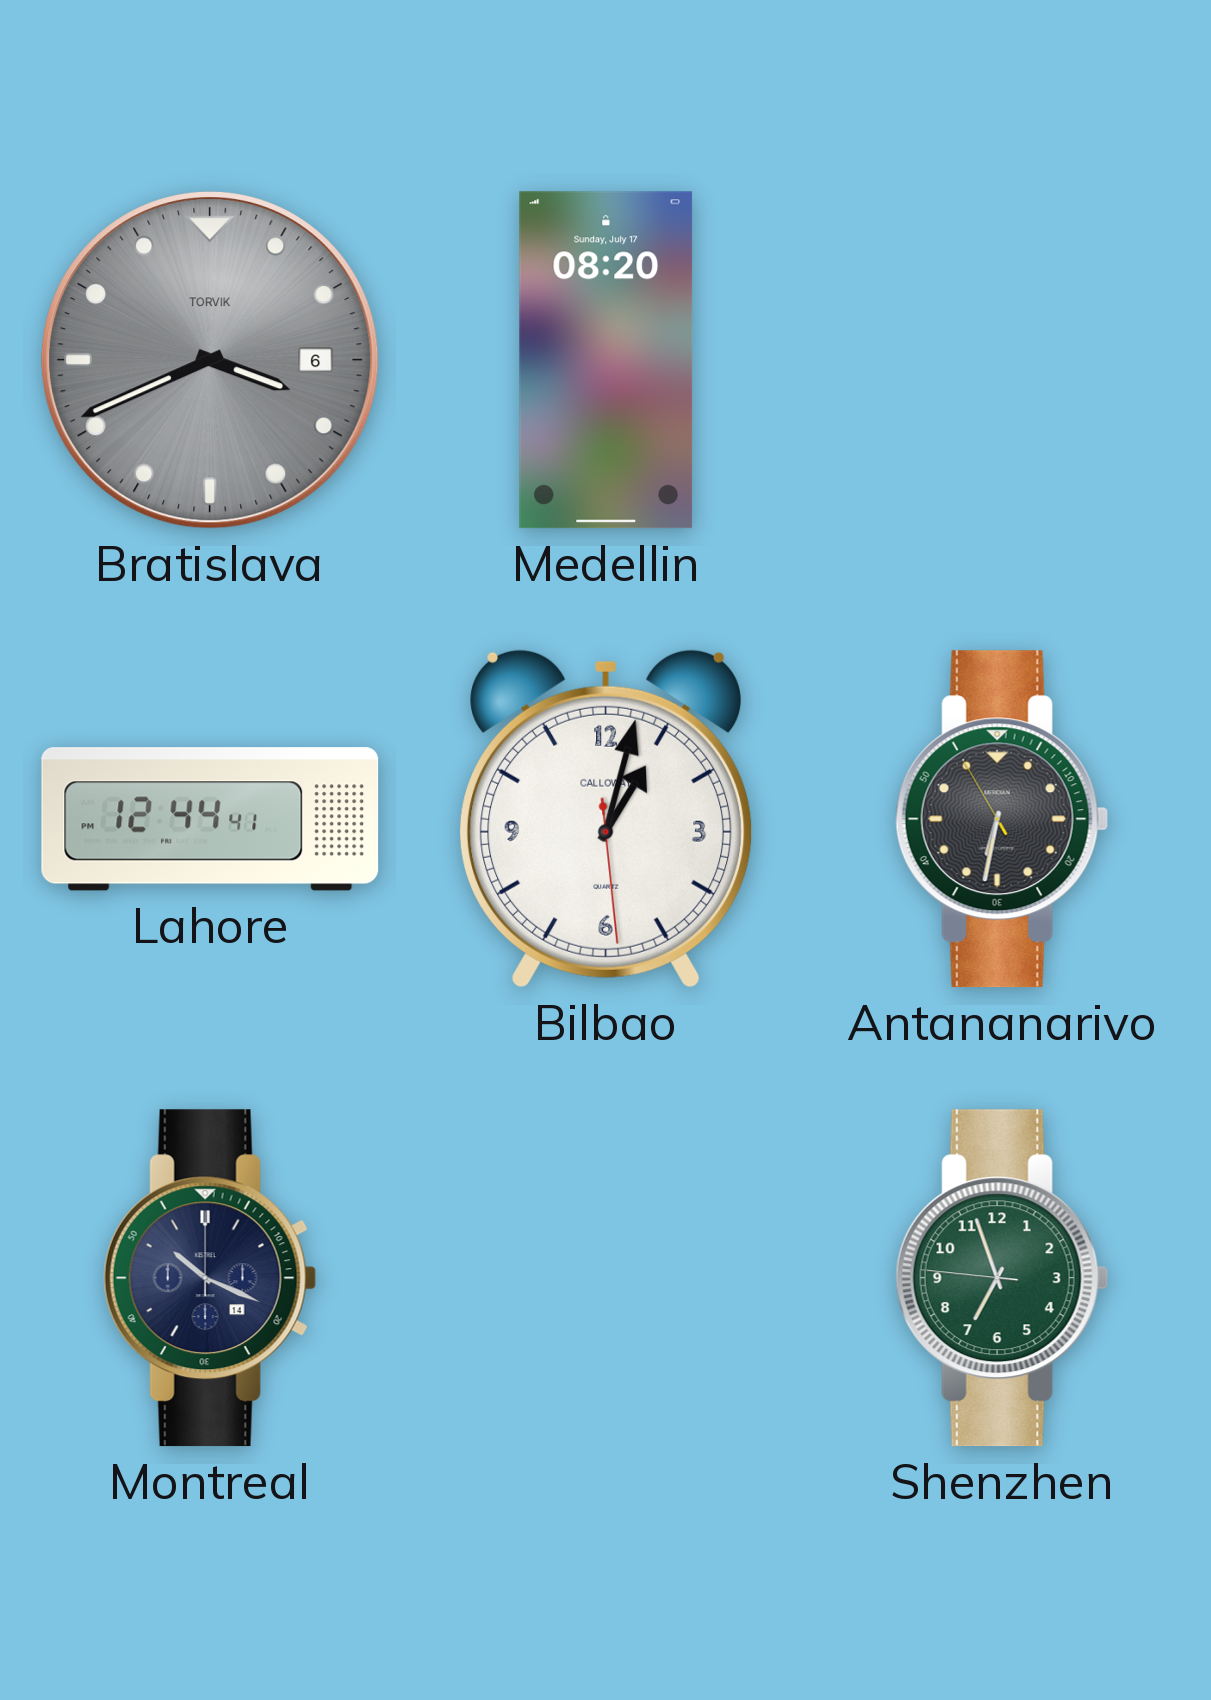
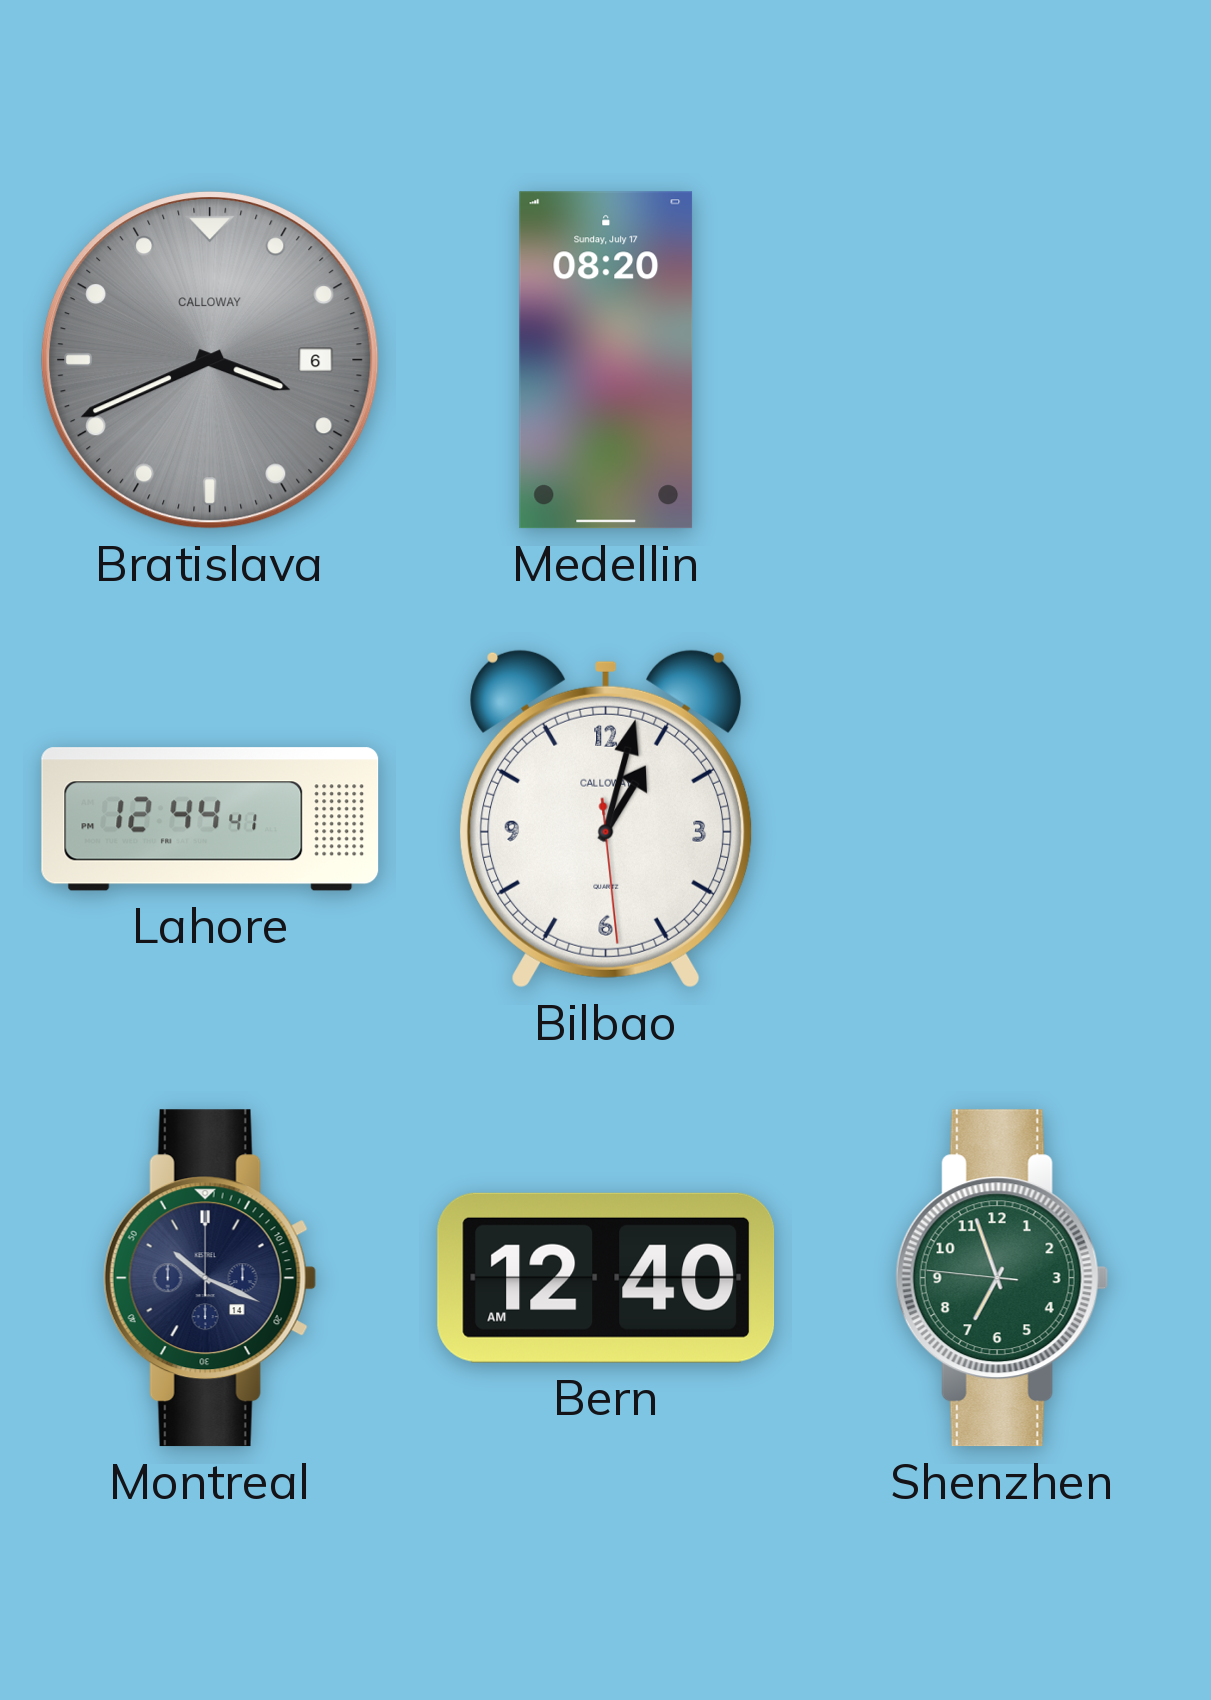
Bratislava brand: TORVIK -> CALLOWAY
Antananarivo: 6:31 -> none
Bern: none -> 12:40
